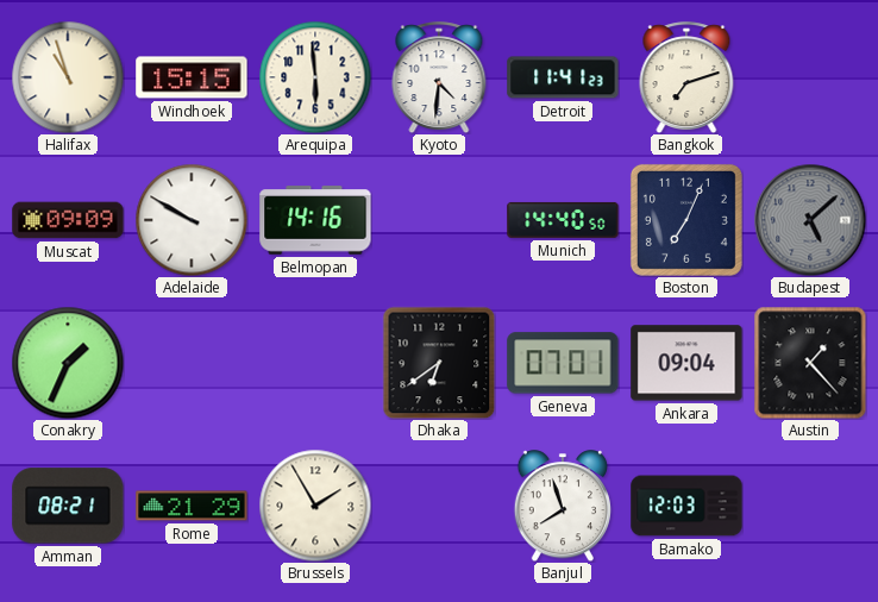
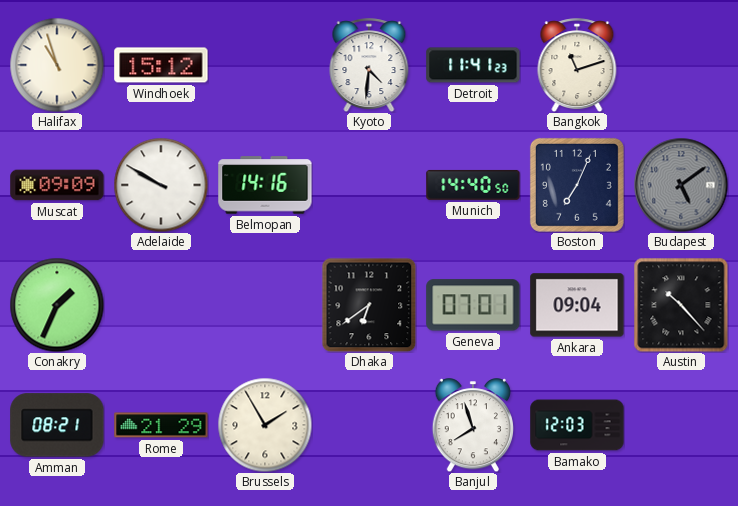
Windhoek: 15:15 -> 15:12
Arequipa: 5:59 -> none
Bangkok: 7:12 -> 11:12
Budapest: 5:08 -> 5:09
Austin: 1:23 -> 10:23
